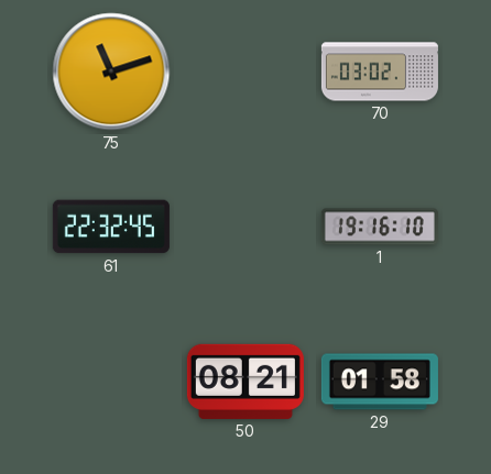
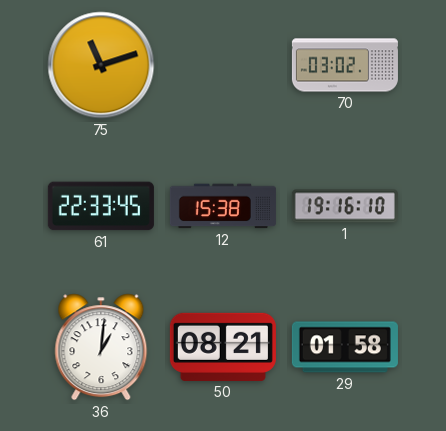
61: 22:32 -> 22:33
12: none -> 15:38
36: none -> 1:01
